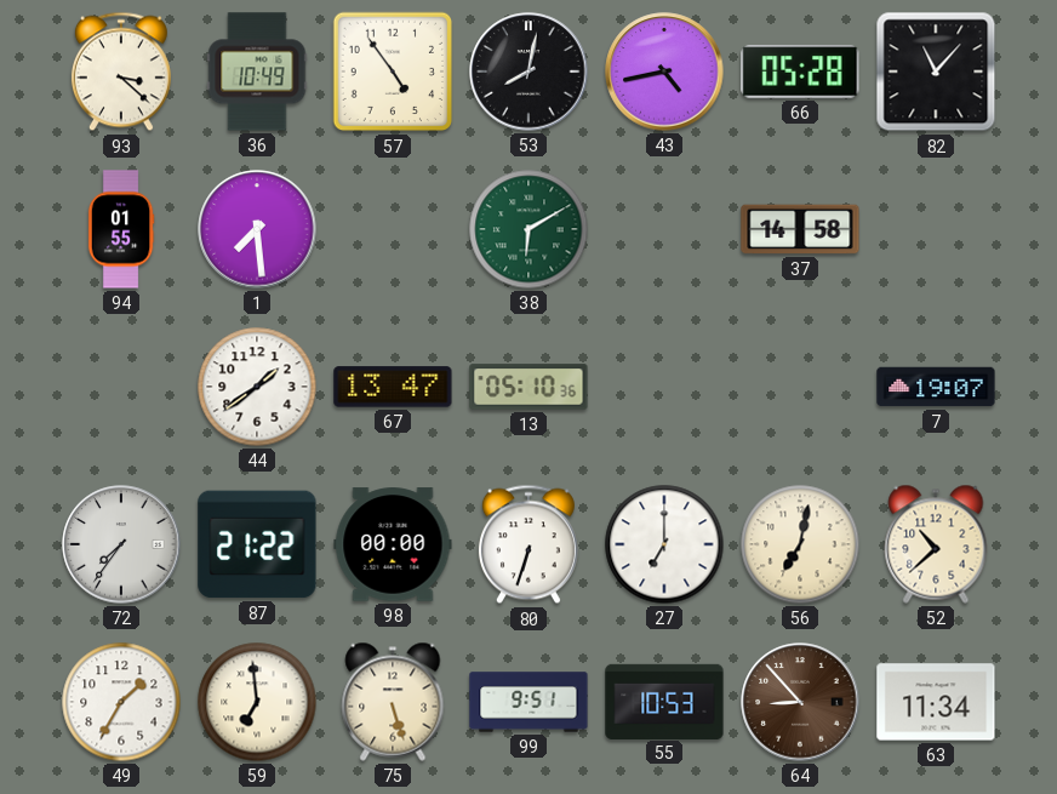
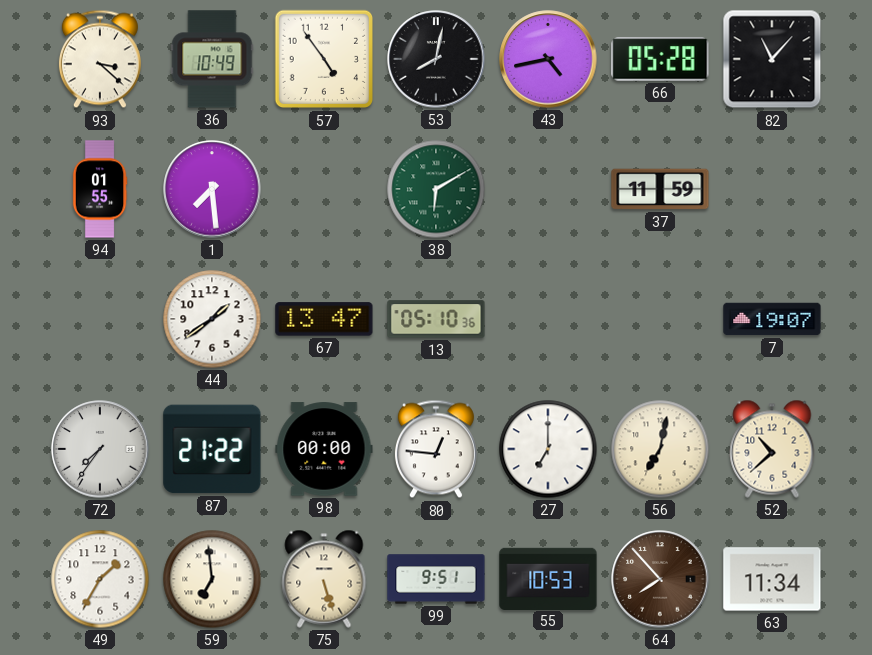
37: 14:58 -> 11:59
80: 6:33 -> 12:46
64: 8:53 -> 7:53
